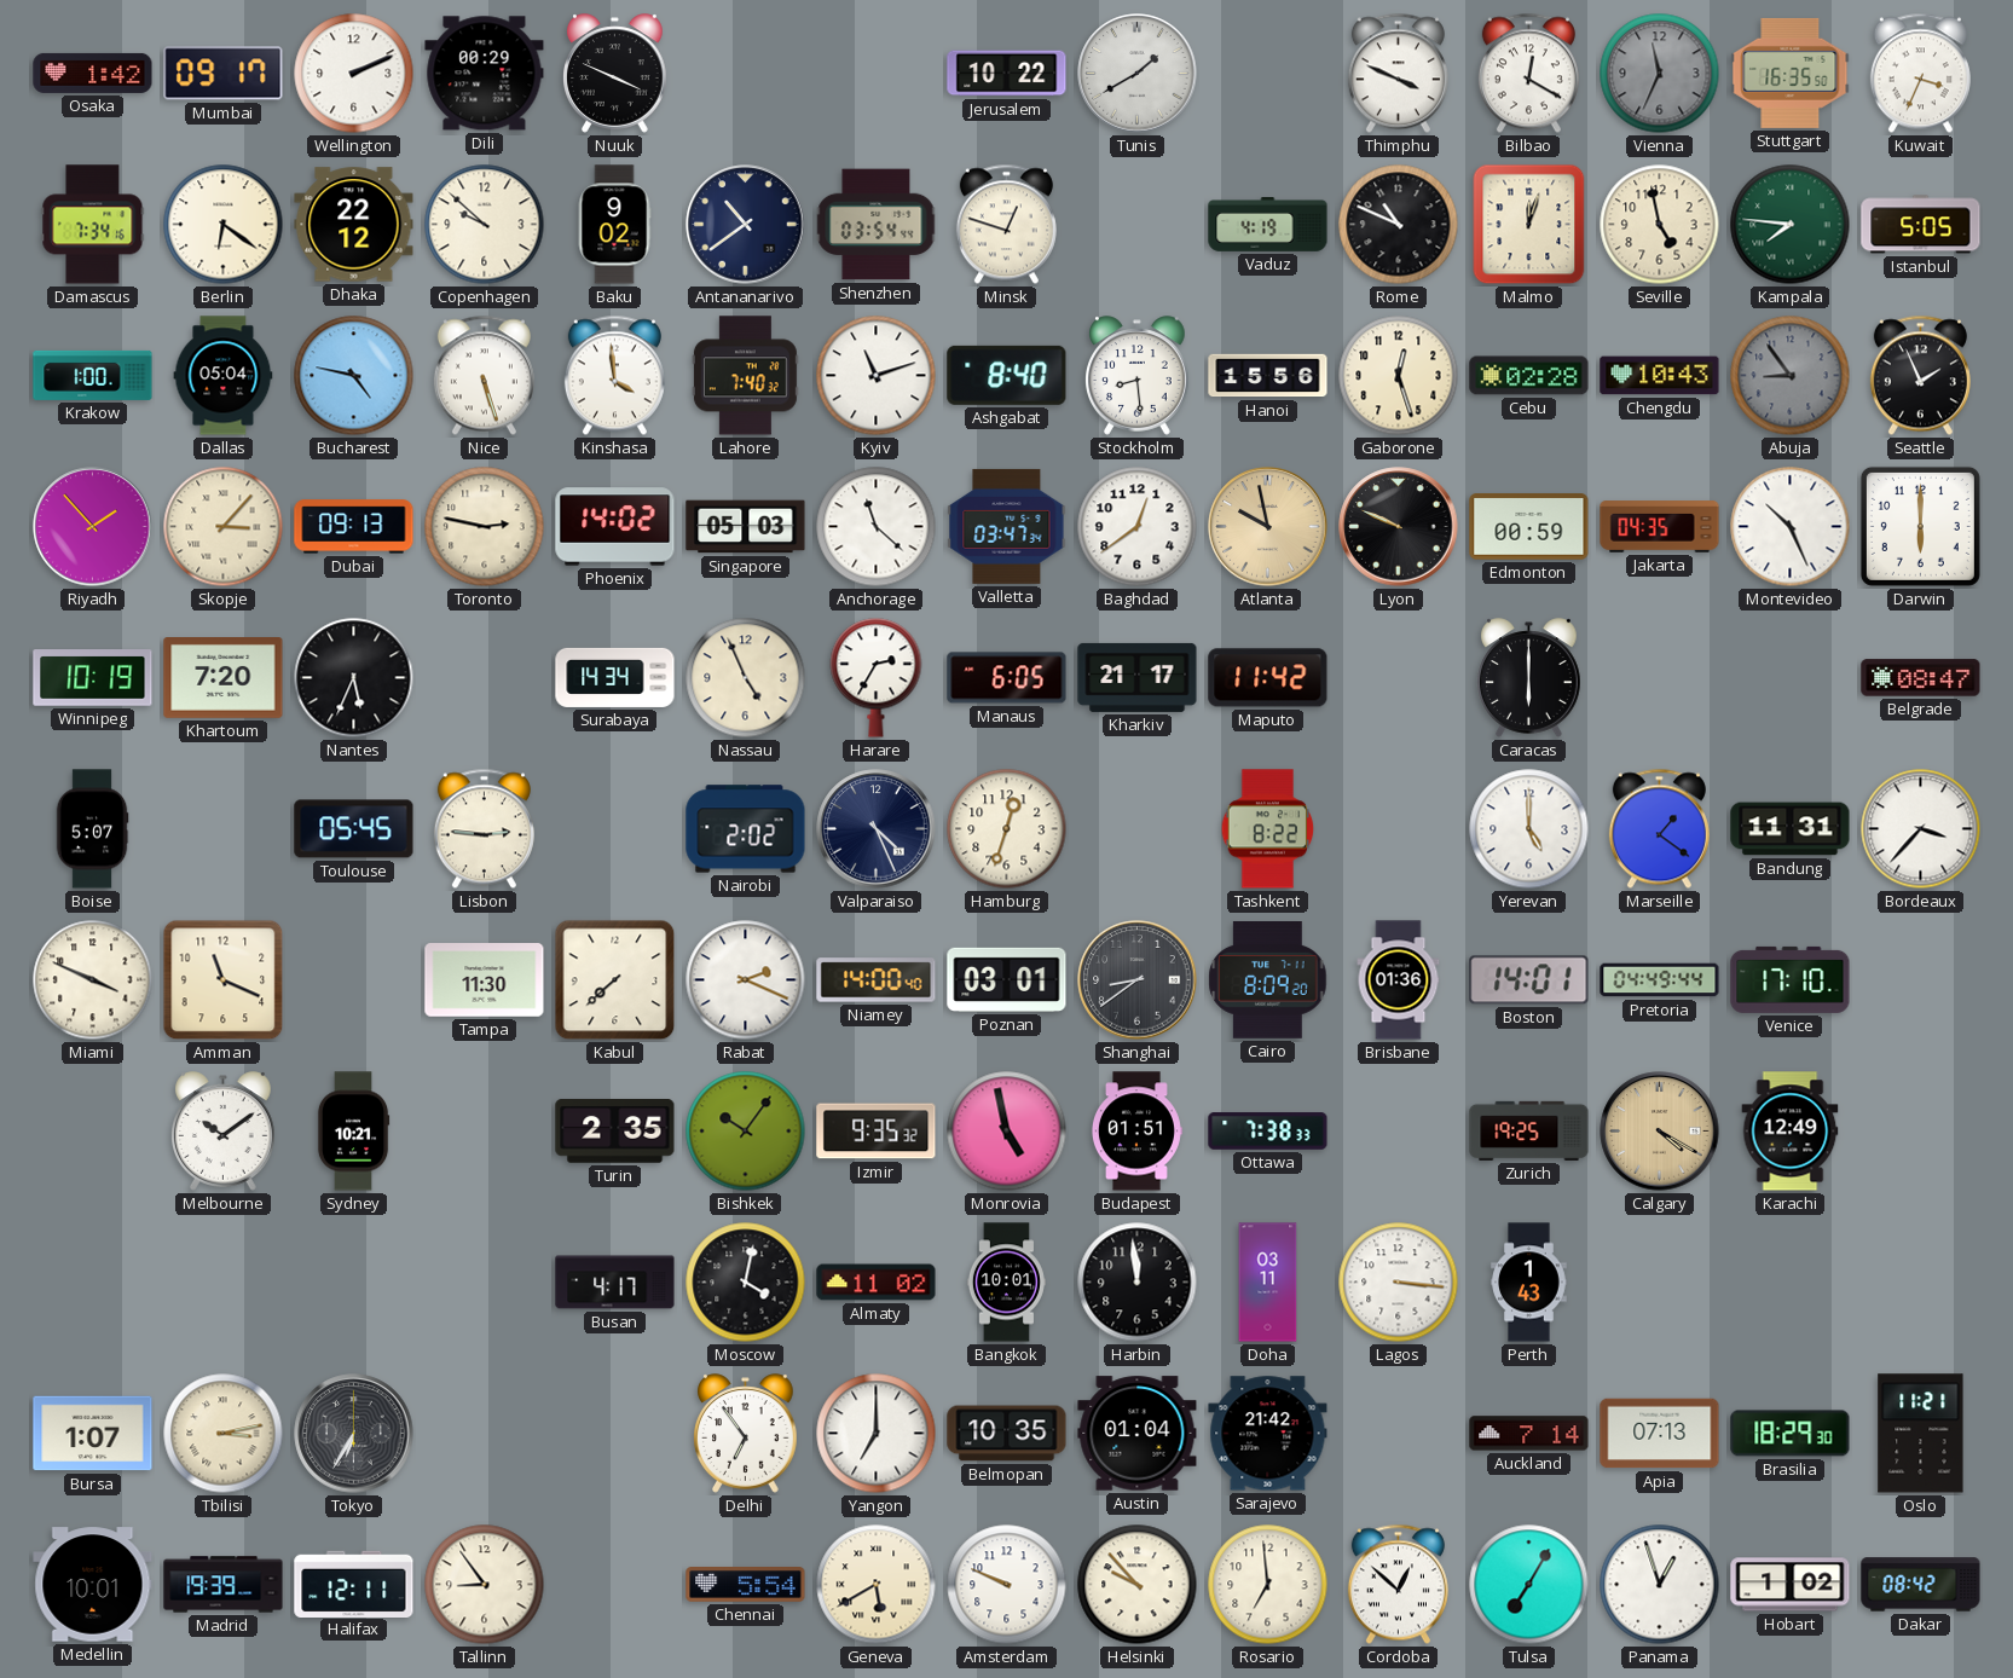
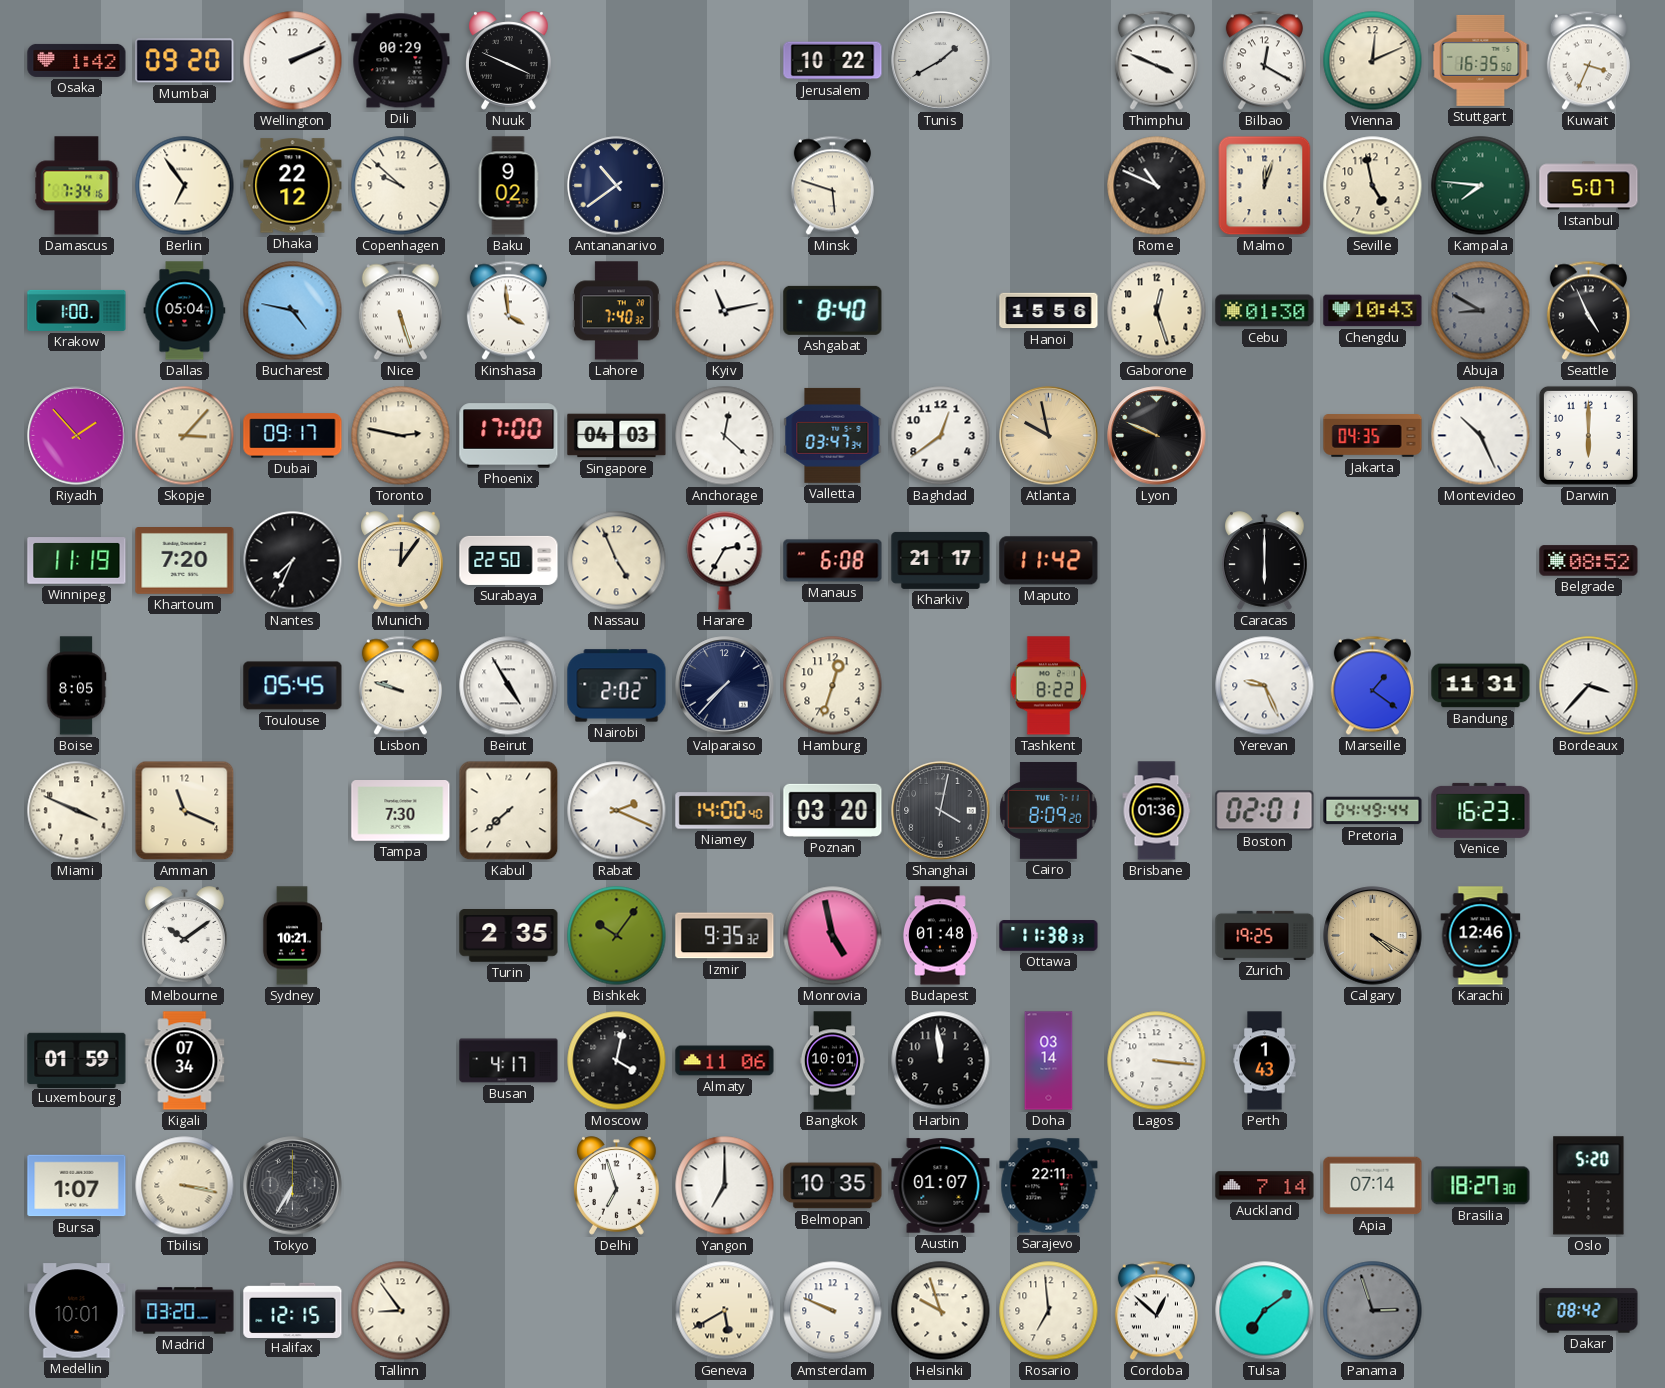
Mumbai: 09:17 -> 09:20
Vienna: 11:34 -> 12:11
Vienna dial: grey -> cream
Berlin: 6:21 -> 6:54
Shenzhen: 03:54 -> none
Minsk: 12:48 -> 5:48
Vaduz: 4:19 -> none
Istanbul: 5:05 -> 5:07
Kyiv: 11:12 -> 11:13
Stockholm: 8:29 -> none
Cebu: 02:28 -> 01:30
Abuja: 8:54 -> 8:50
Seattle: 1:56 -> 4:56
Dubai: 09:13 -> 09:17
Phoenix: 14:02 -> 17:00
Singapore: 05:03 -> 04:03
Anchorage: 11:22 -> 12:22
Edmonton: 00:59 -> none
Winnipeg: 10:19 -> 11:19
Nantes: 5:34 -> 7:34
Munich: none -> 12:06
Surabaya: 14:34 -> 22:50
Manaus: 6:05 -> 6:08
Belgrade: 08:47 -> 08:52
Boise: 5:07 -> 8:05
Lisbon: 2:46 -> 9:48
Beirut: none -> 4:55
Valparaiso: 4:26 -> 7:37
Yerevan: 5:00 -> 9:26
Tampa: 11:30 -> 7:30
Poznan: 03:01 -> 03:20
Shanghai: 8:39 -> 4:02
Boston: 14:01 -> 02:01
Venice: 17:10 -> 16:23
Budapest: 01:51 -> 01:48
Ottawa: 7:38 -> 11:38
Karachi: 12:49 -> 12:46
Luxembourg: none -> 01:59
Kigali: none -> 07:34
Almaty: 11:02 -> 11:06
Doha: 03:11 -> 03:14
Tbilisi: 3:13 -> 3:17
Delhi: 6:54 -> 6:57
Austin: 01:04 -> 01:07
Sarajevo: 21:42 -> 22:11
Apia: 07:13 -> 07:14
Brasilia: 18:29 -> 18:27
Oslo: 11:21 -> 5:20
Madrid: 19:39 -> 03:20
Halifax: 12:11 -> 12:15
Chennai: 5:54 -> none
Helsinki: 9:53 -> 9:57
Tulsa: 7:05 -> 7:09
Panama: 12:57 -> 2:57
Panama dial: white -> grey
Hobart: 1:02 -> none
